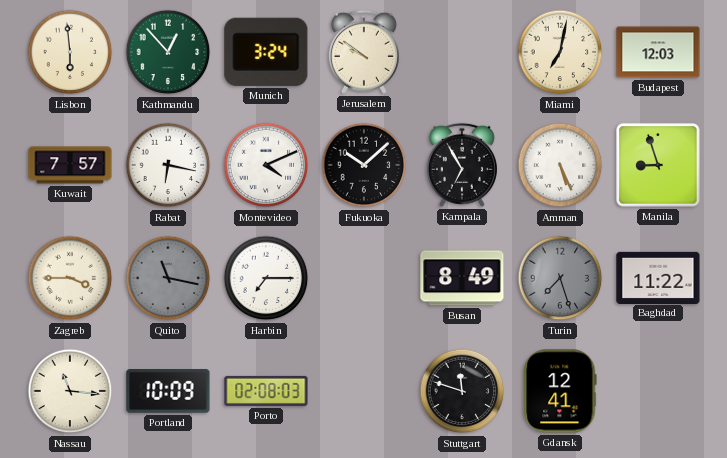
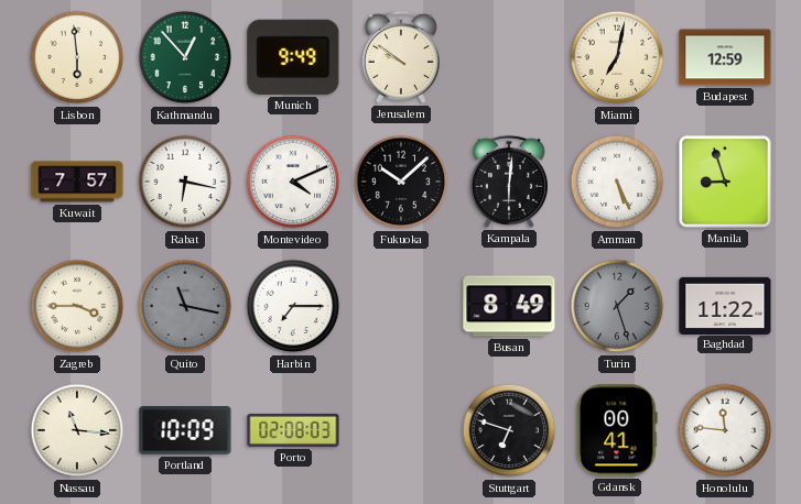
Munich: 3:24 -> 9:49
Budapest: 12:03 -> 12:59
Kampala: 6:55 -> 6:01
Turin: 7:27 -> 1:27
Stuttgart: 11:48 -> 6:48
Gdansk: 12:41 -> 00:41
Honolulu: none -> 11:46
